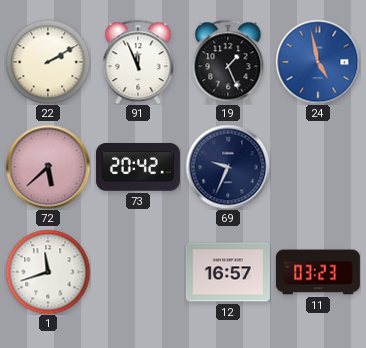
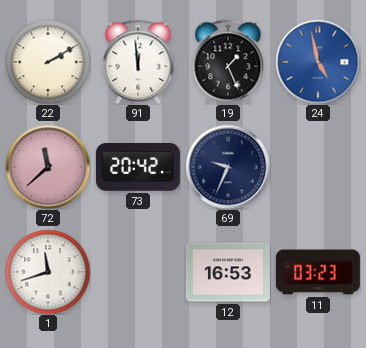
91: 11:56 -> 11:59
72: 5:38 -> 11:38
12: 16:57 -> 16:53
